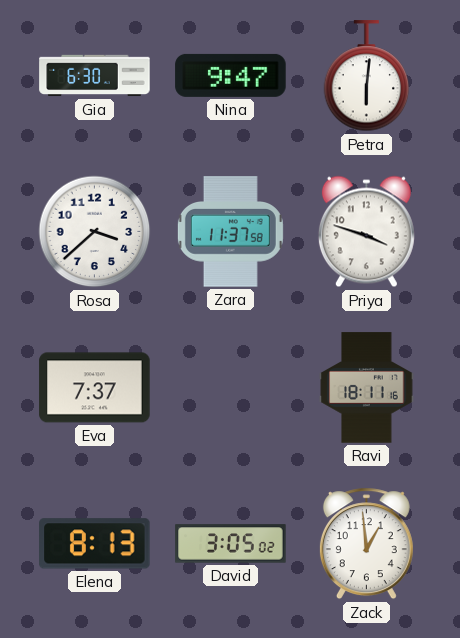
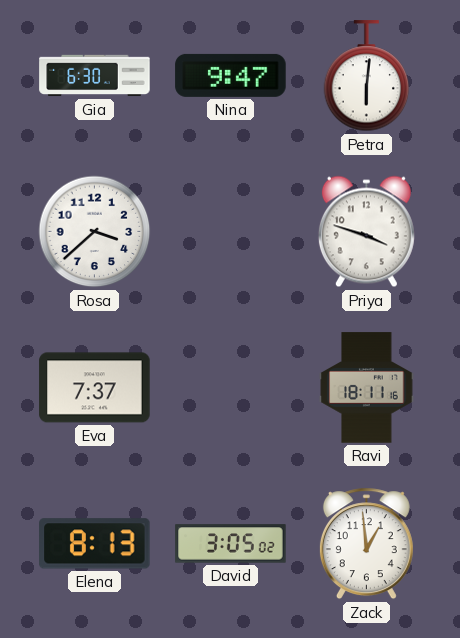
Zara: 11:37 -> none
